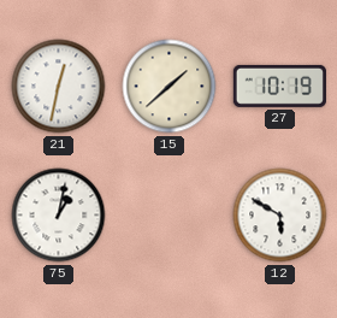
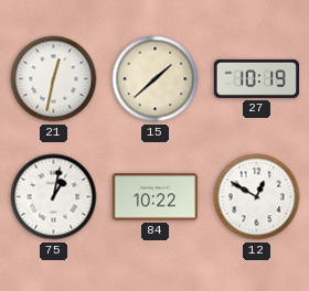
84: none -> 10:22
12: 5:50 -> 12:50
